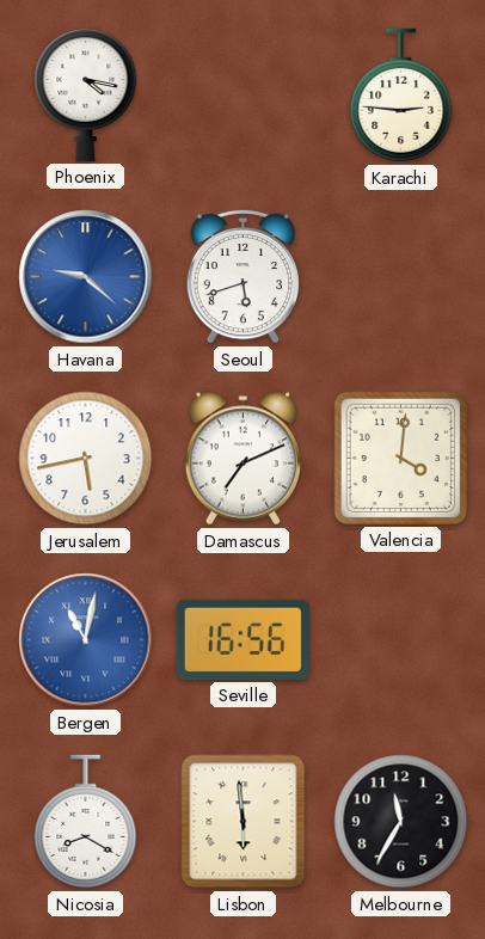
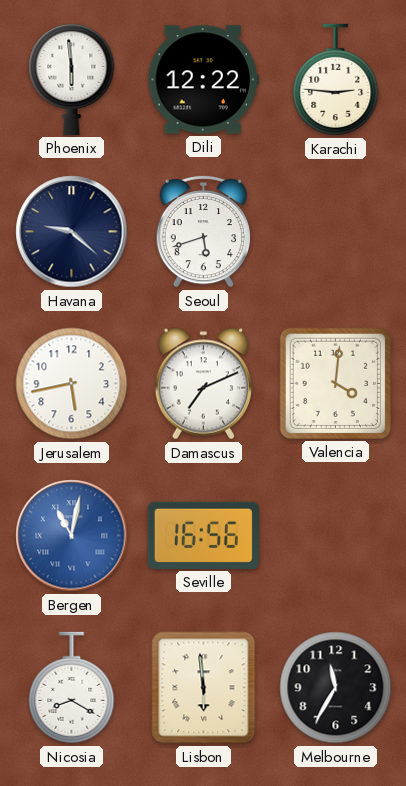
Phoenix: 4:17 -> 5:59
Dili: none -> 12:22
Havana dial: blue -> navy
